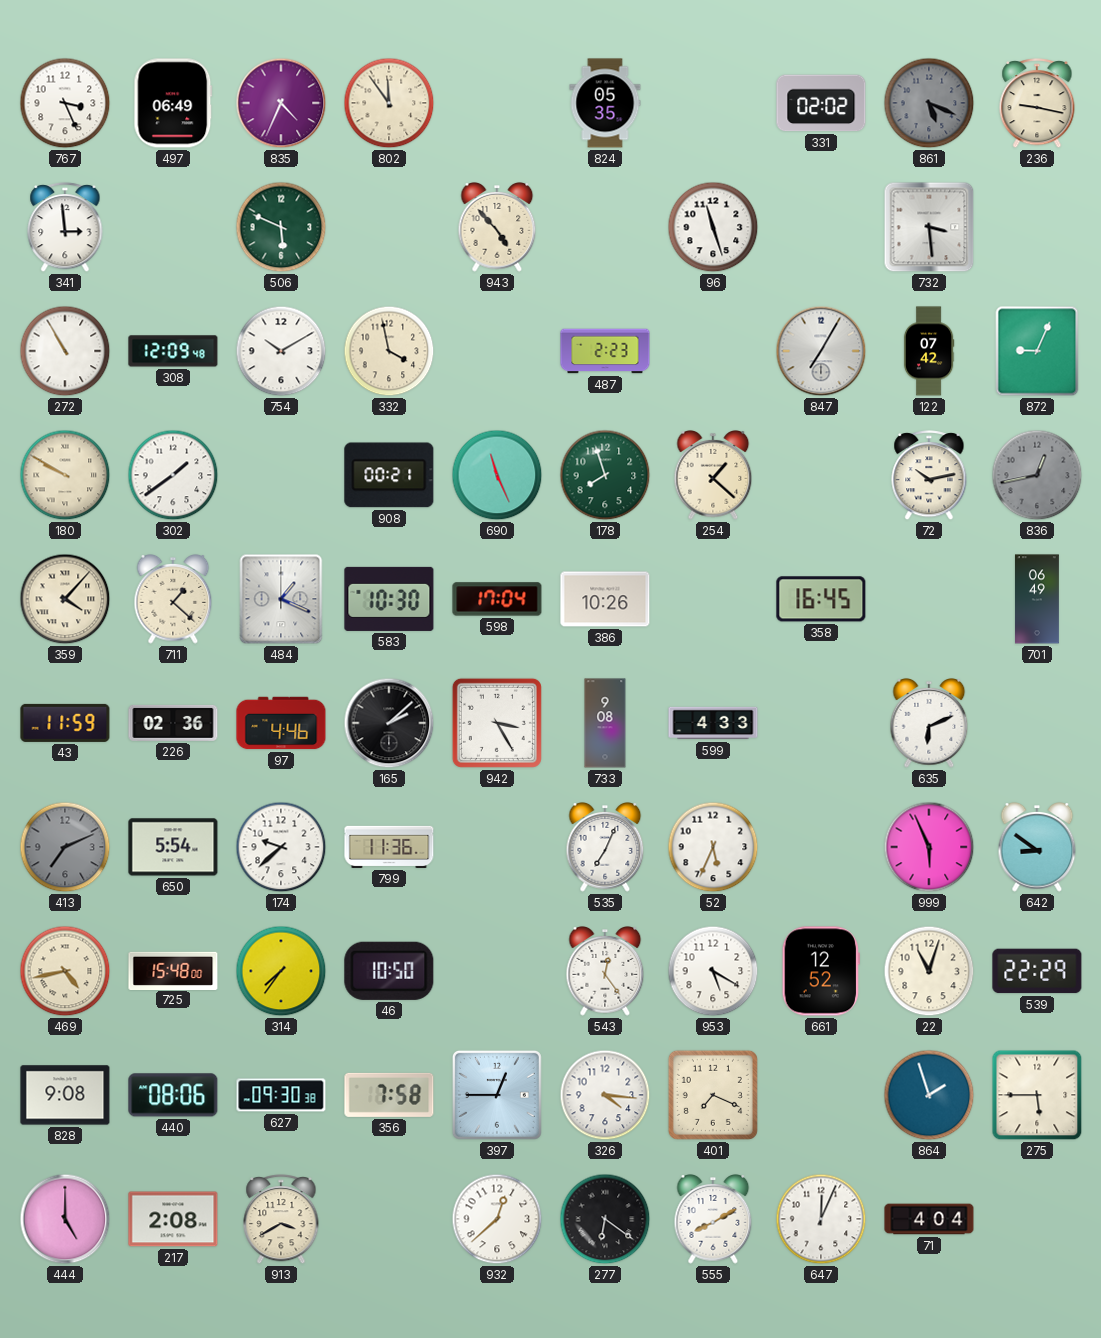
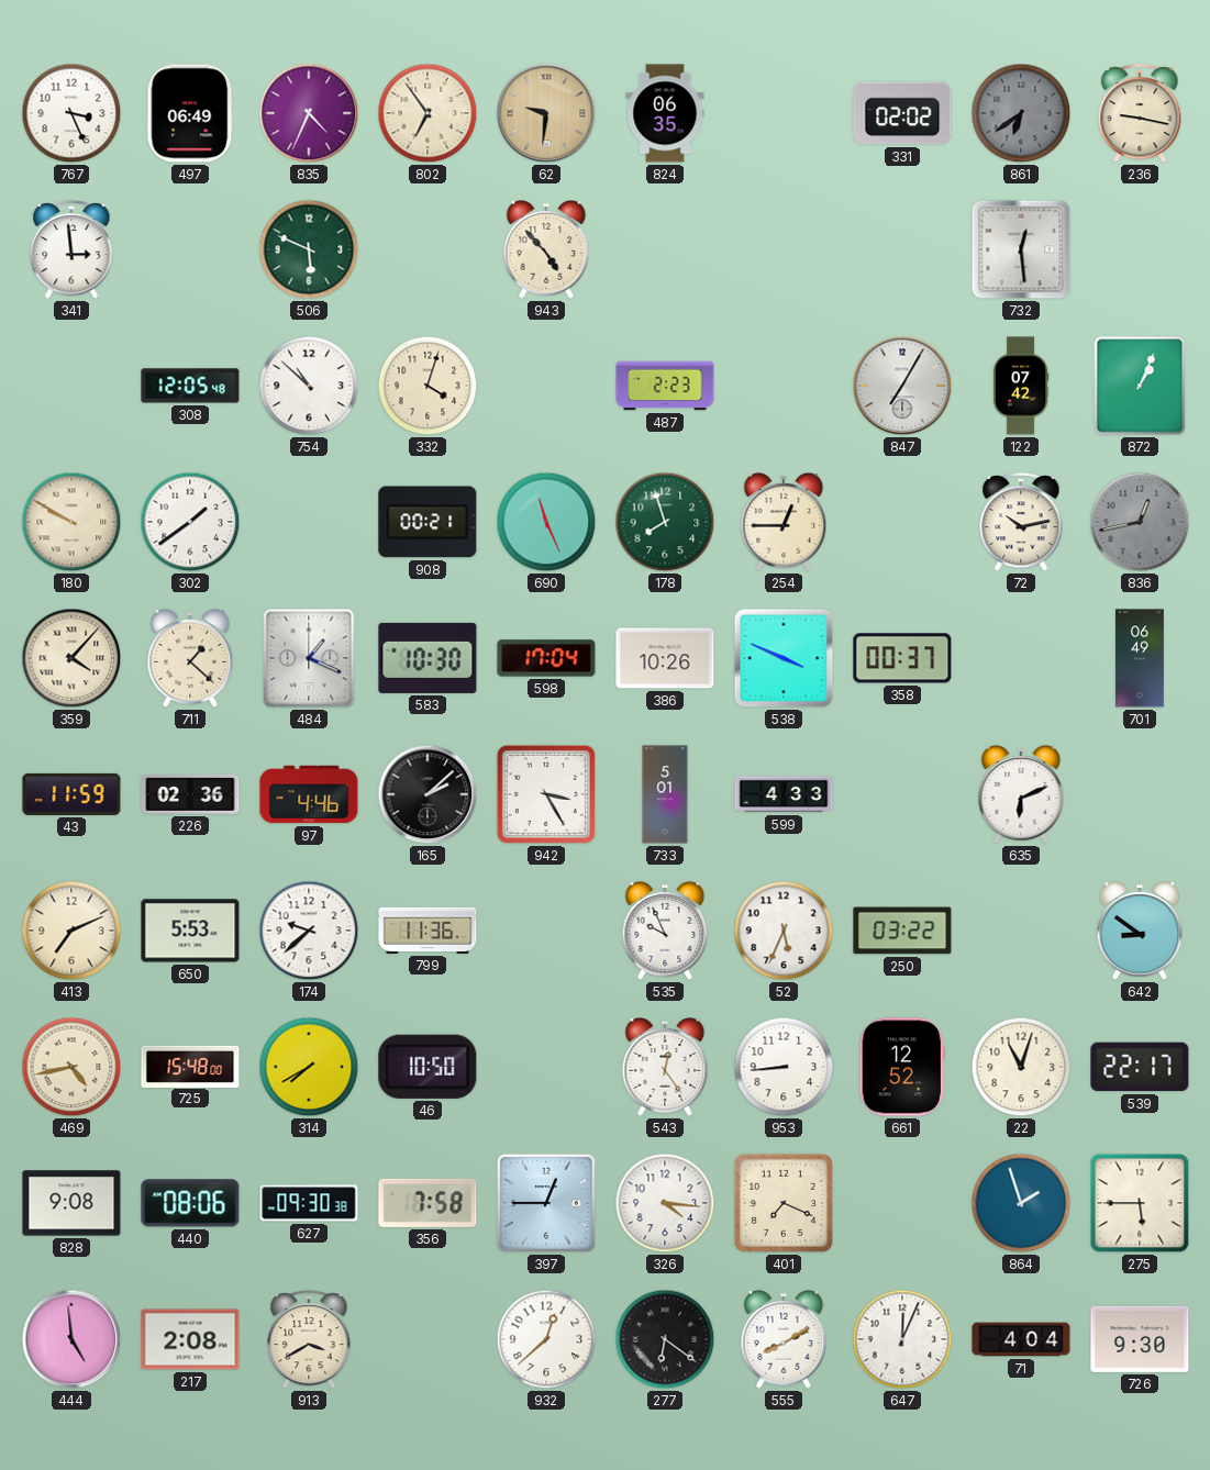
802: 11:54 -> 6:54
62: none -> 9:31
824: 05:35 -> 06:35
861: 5:19 -> 6:39
96: 11:27 -> none
732: 3:29 -> 12:29
272: 10:55 -> none
308: 12:09 -> 12:05
754: 10:10 -> 10:52
332: 3:58 -> 4:03
872: 9:04 -> 1:04
254: 1:22 -> 12:45
538: none -> 3:49
358: 16:45 -> 00:37
733: 9:08 -> 5:01
413 dial: grey -> cream
650: 5:54 -> 5:53
535: 7:04 -> 9:56
250: none -> 03:22
999: 5:56 -> none
314: 7:36 -> 7:40
953: 5:20 -> 8:44
539: 22:29 -> 22:17
444: 5:00 -> 4:59
726: none -> 9:30
